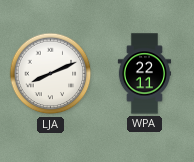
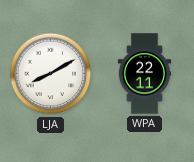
LJA: 8:11 -> 8:10
